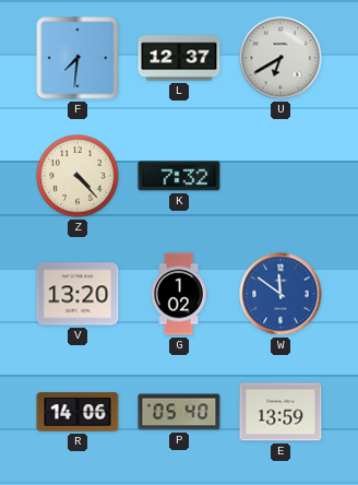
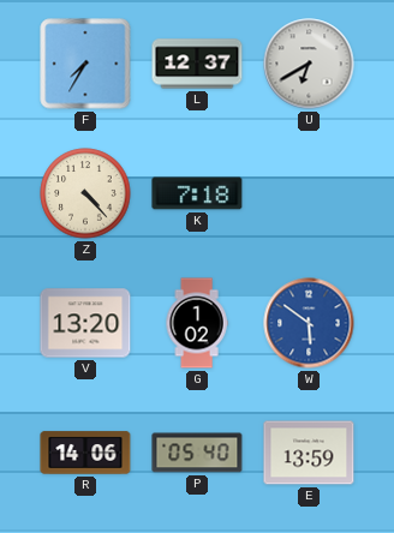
F: 7:31 -> 7:35
K: 7:32 -> 7:18
W: 11:51 -> 5:51
